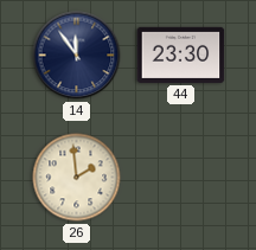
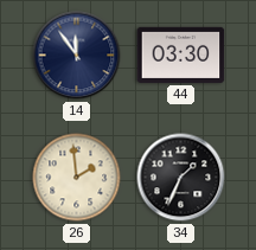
44: 23:30 -> 03:30
34: none -> 1:34
